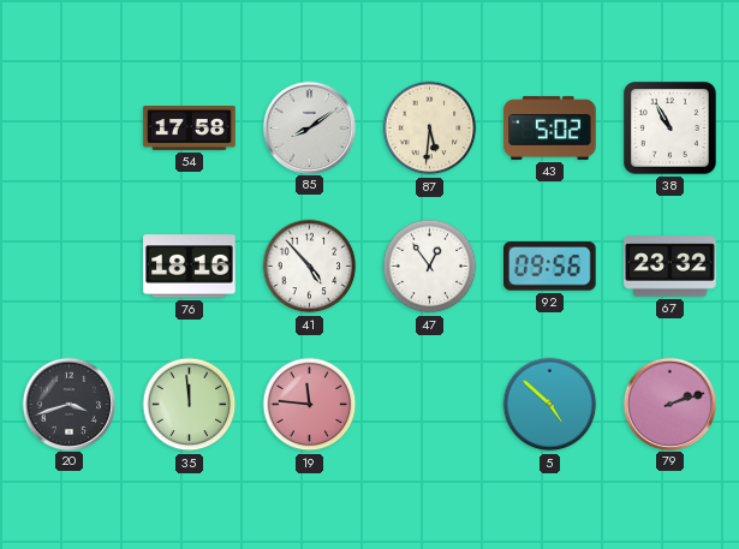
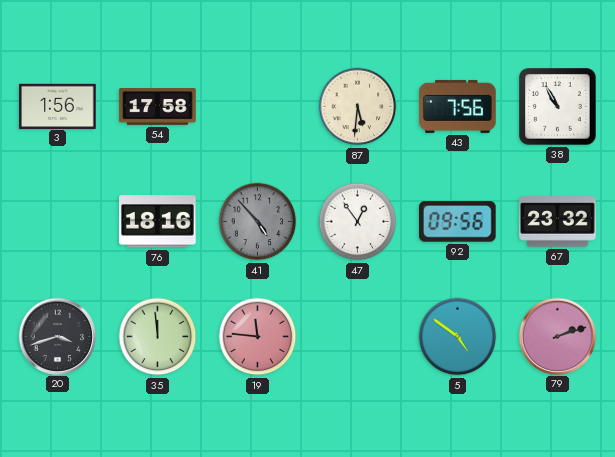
3: none -> 1:56
85: 8:09 -> none
43: 5:02 -> 7:56
41 dial: white -> grey
5: 4:52 -> 4:51
